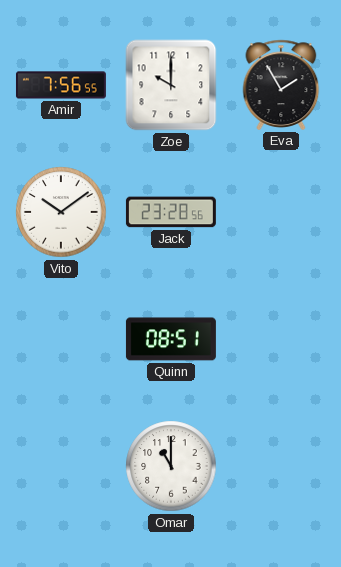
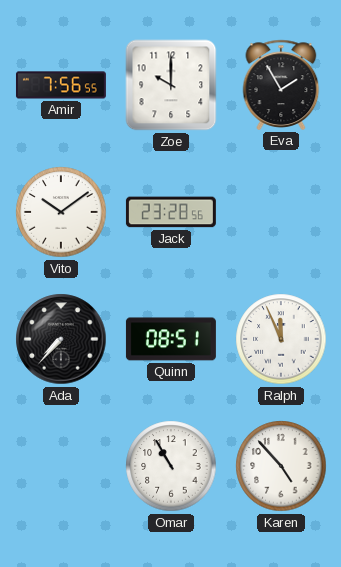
Ada: none -> 7:37
Ralph: none -> 11:56
Omar: 11:00 -> 10:55
Karen: none -> 4:53
